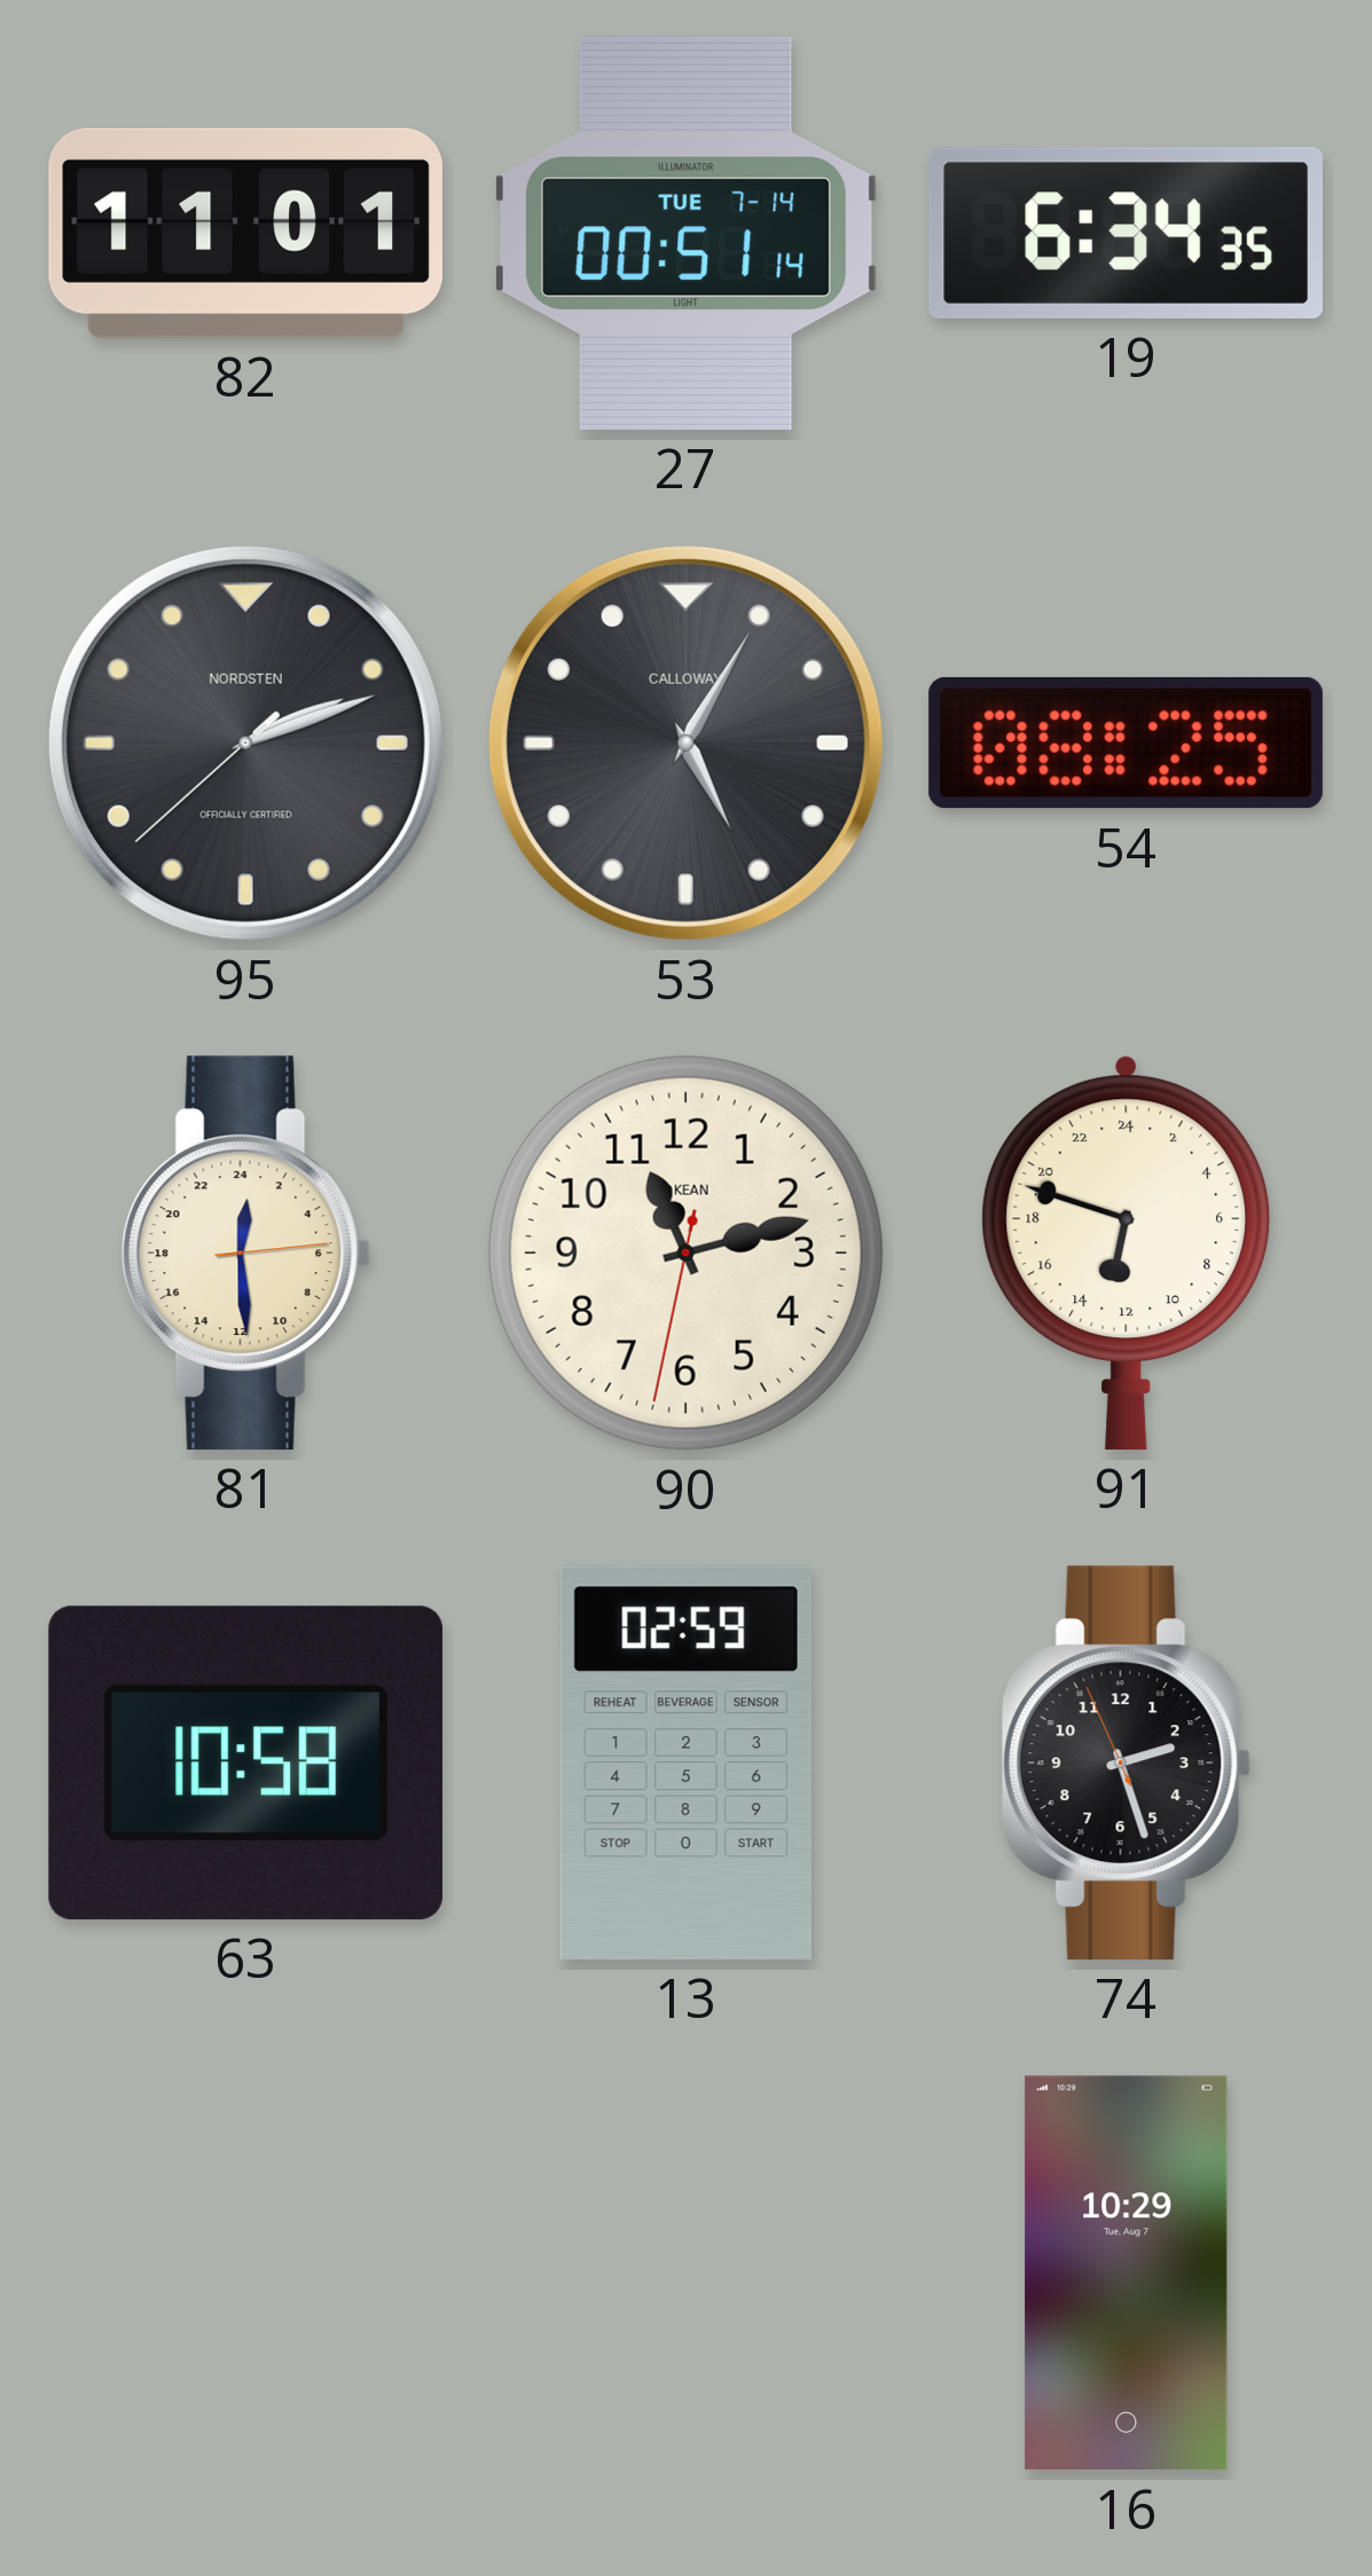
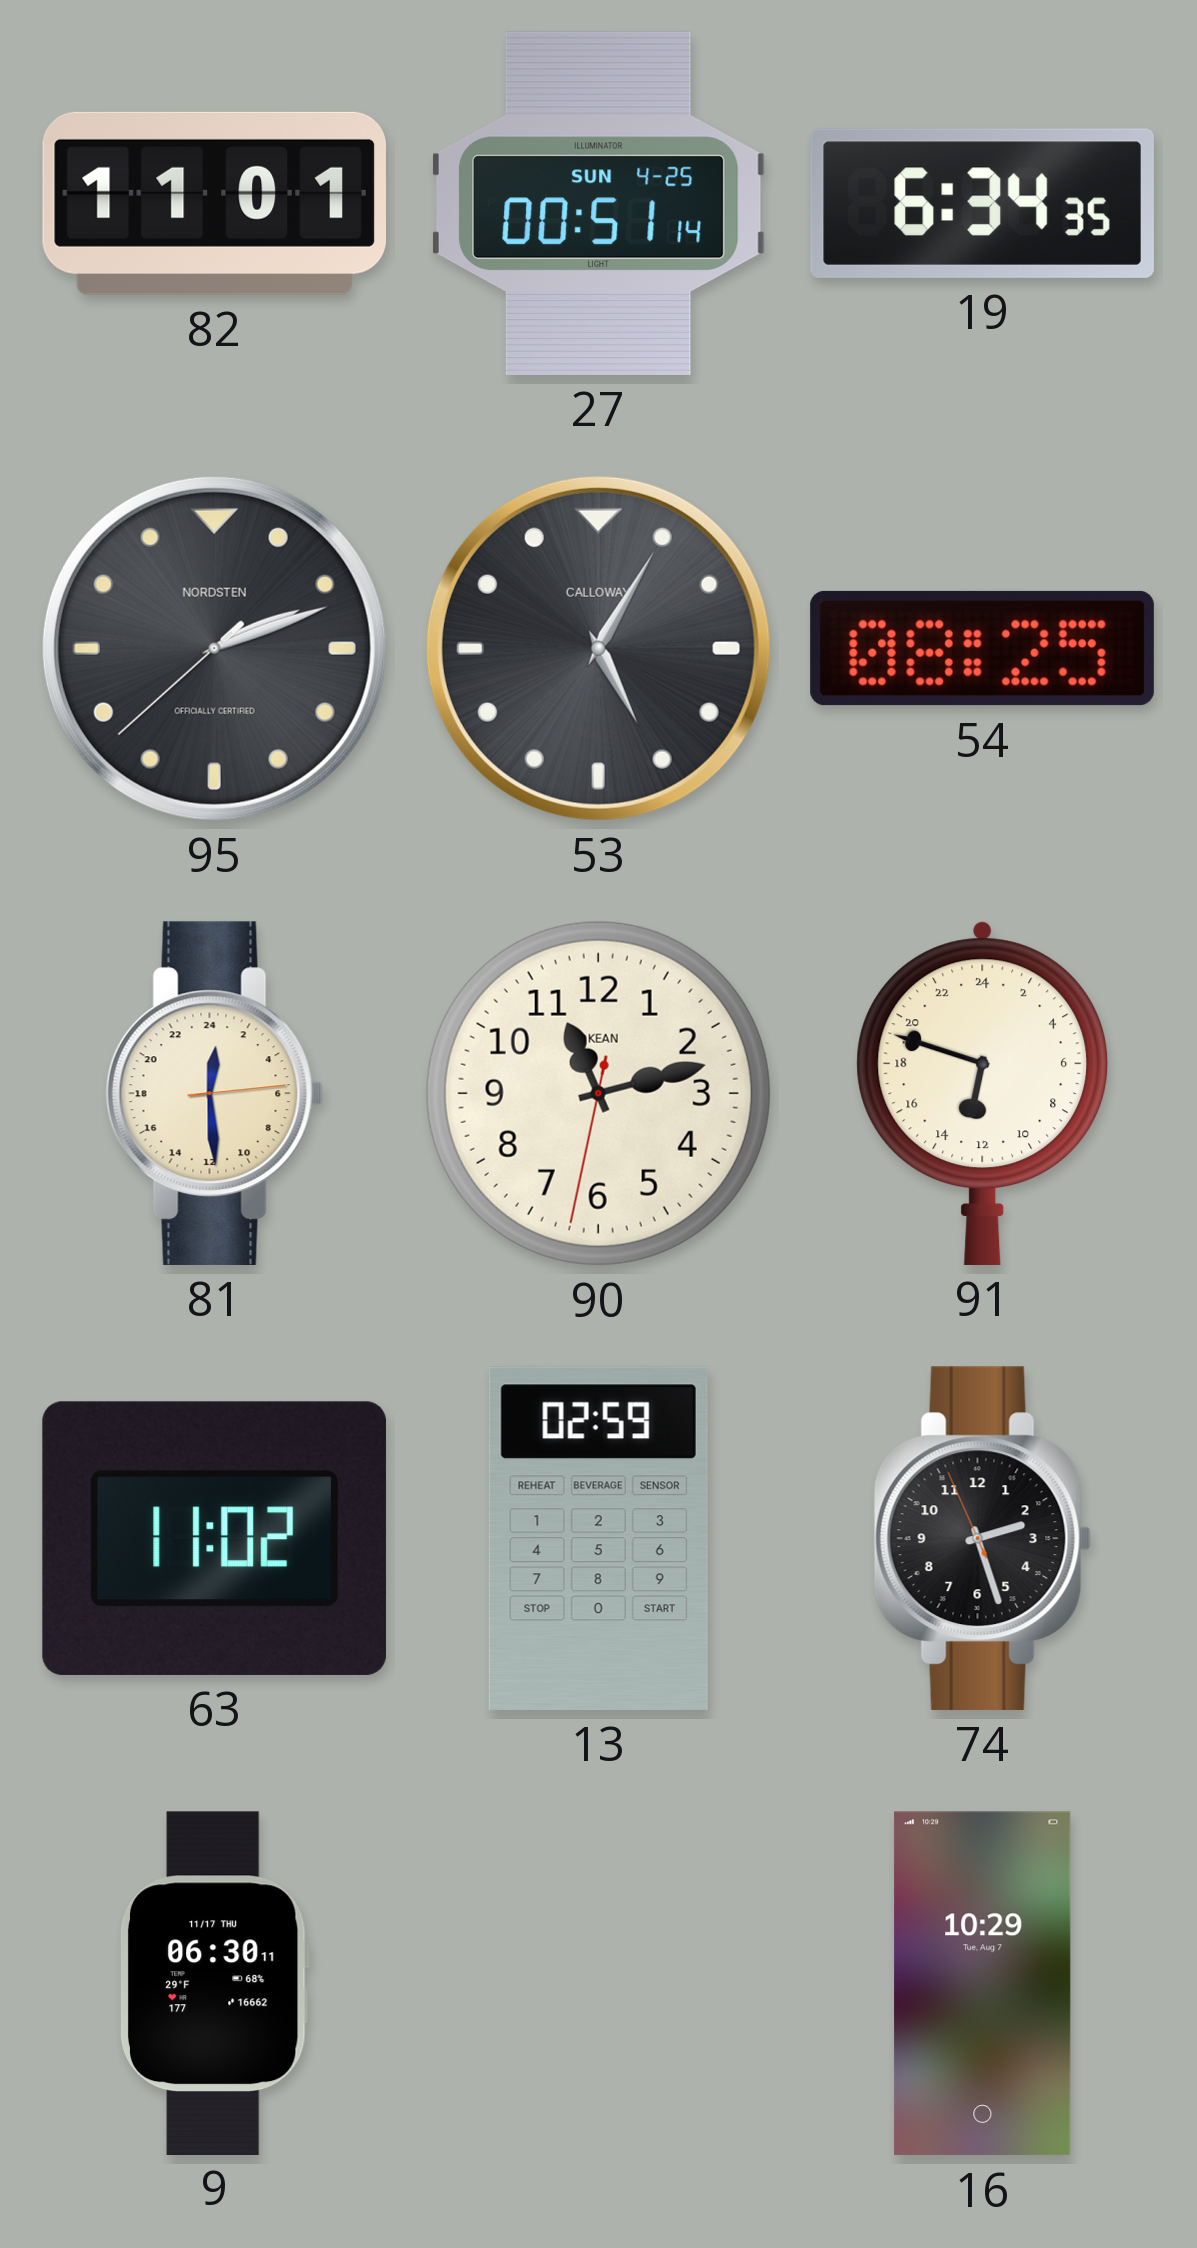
27 date: TUE 7-14 -> SUN 4-25
63: 10:58 -> 11:02
9: none -> 06:30
